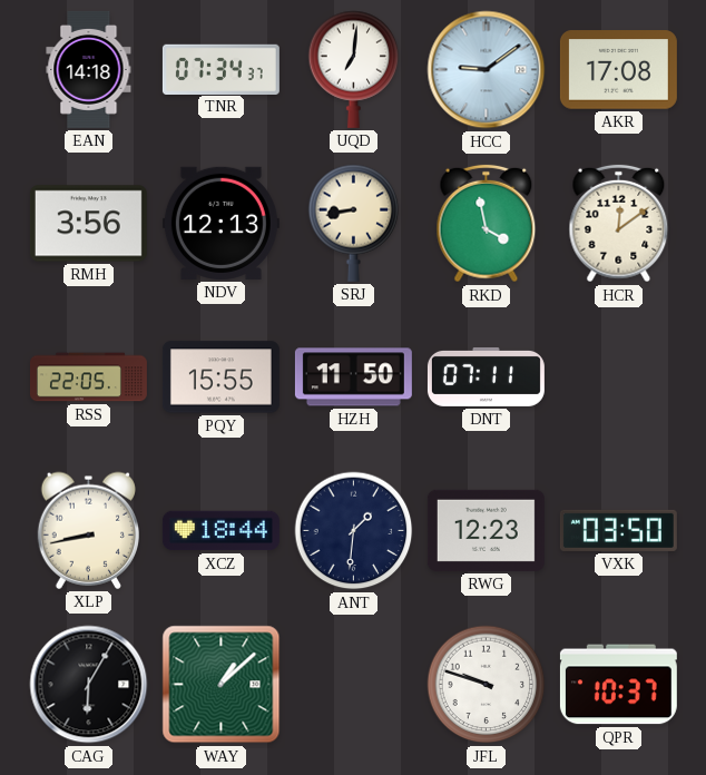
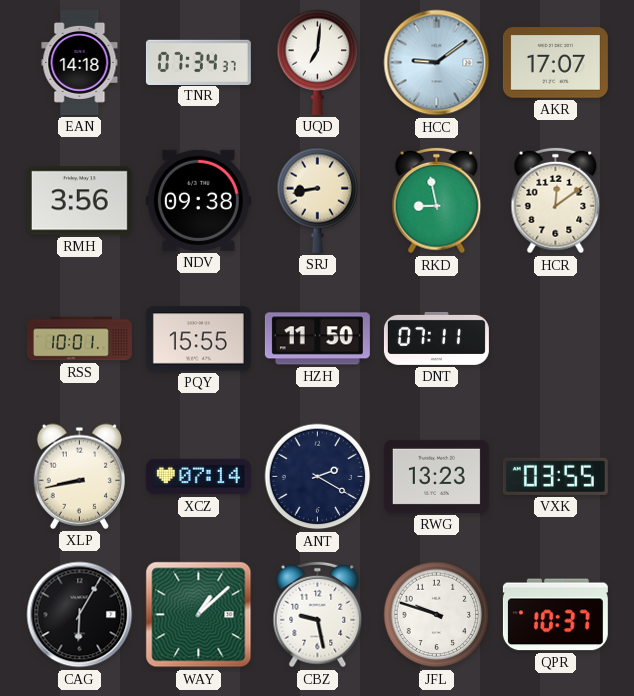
AKR: 17:08 -> 17:07
NDV: 12:13 -> 09:38
RKD: 3:58 -> 8:58
RSS: 22:05 -> 10:01
XCZ: 18:44 -> 07:14
ANT: 1:31 -> 2:20
RWG: 12:23 -> 13:23
VXK: 03:50 -> 03:55
CBZ: none -> 9:28
